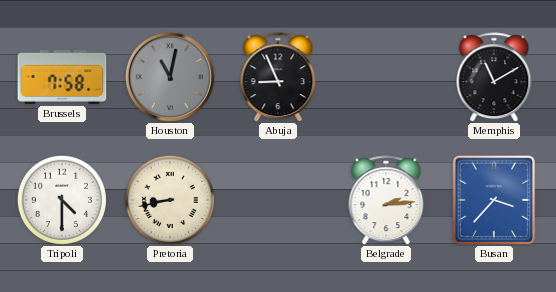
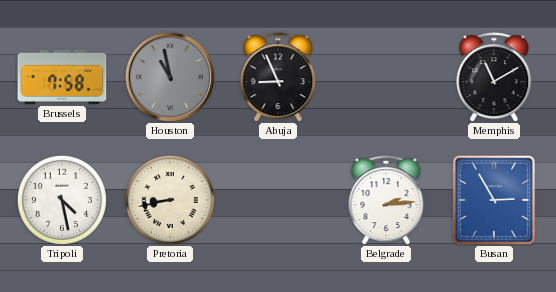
Houston: 11:02 -> 10:58
Tripoli: 4:30 -> 4:28
Busan: 3:37 -> 2:55
